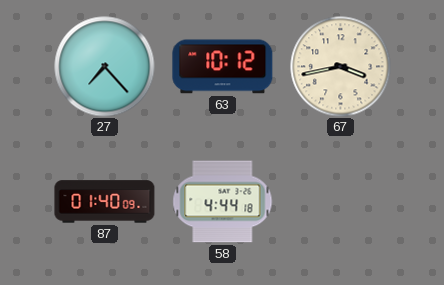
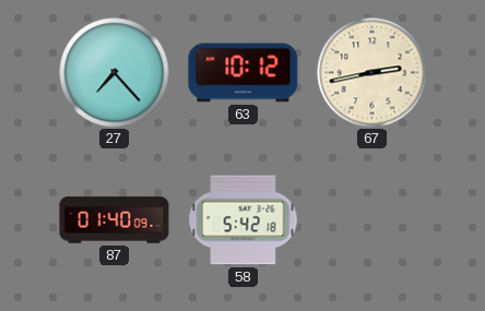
67: 3:43 -> 2:43
58: 4:44 -> 5:42
